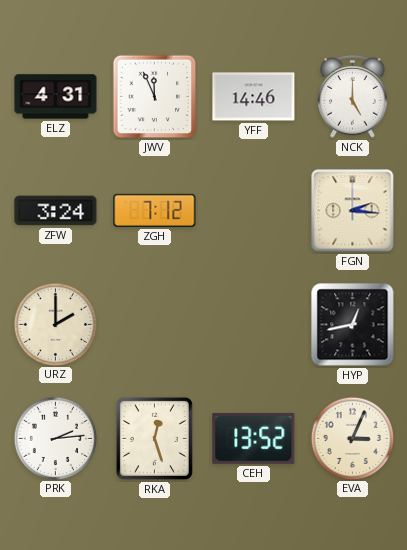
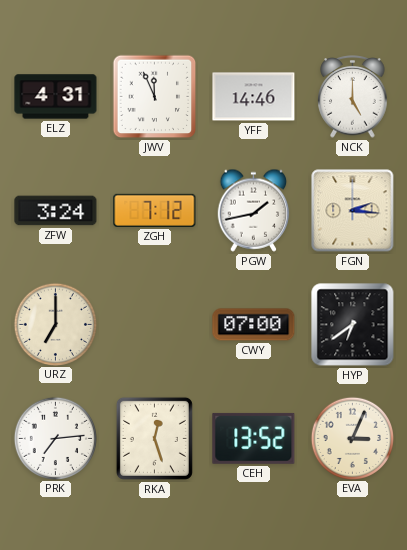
PGW: none -> 1:43
URZ: 2:00 -> 7:00
CWY: none -> 07:00
HYP: 12:43 -> 6:39
PRK: 2:14 -> 7:14
